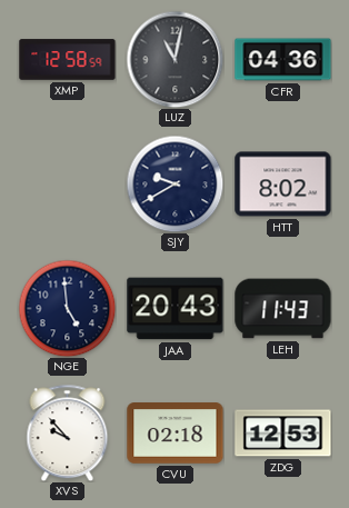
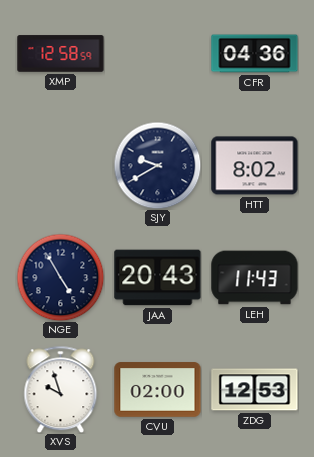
LUZ: 11:02 -> none
NGE: 4:59 -> 4:55
XVS: 9:53 -> 9:57
CVU: 02:18 -> 02:00
